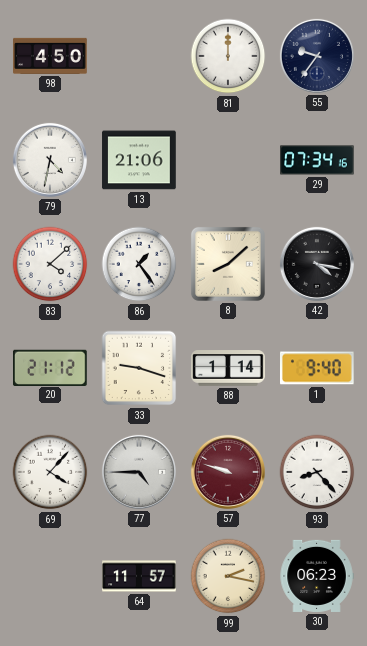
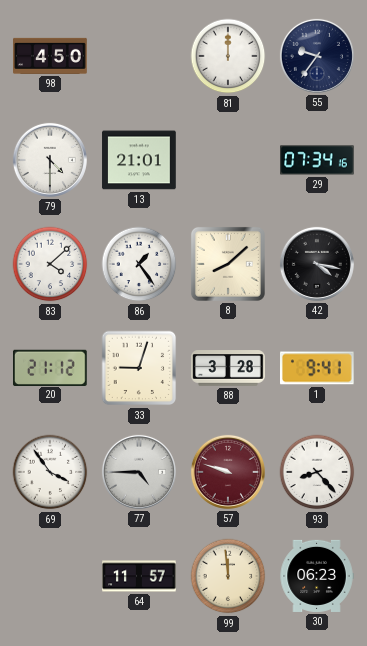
79: 4:32 -> 4:30
13: 21:06 -> 21:01
33: 9:18 -> 9:03
88: 1:14 -> 3:28
1: 9:40 -> 9:41
69: 4:07 -> 3:54
99: 2:17 -> 11:59
